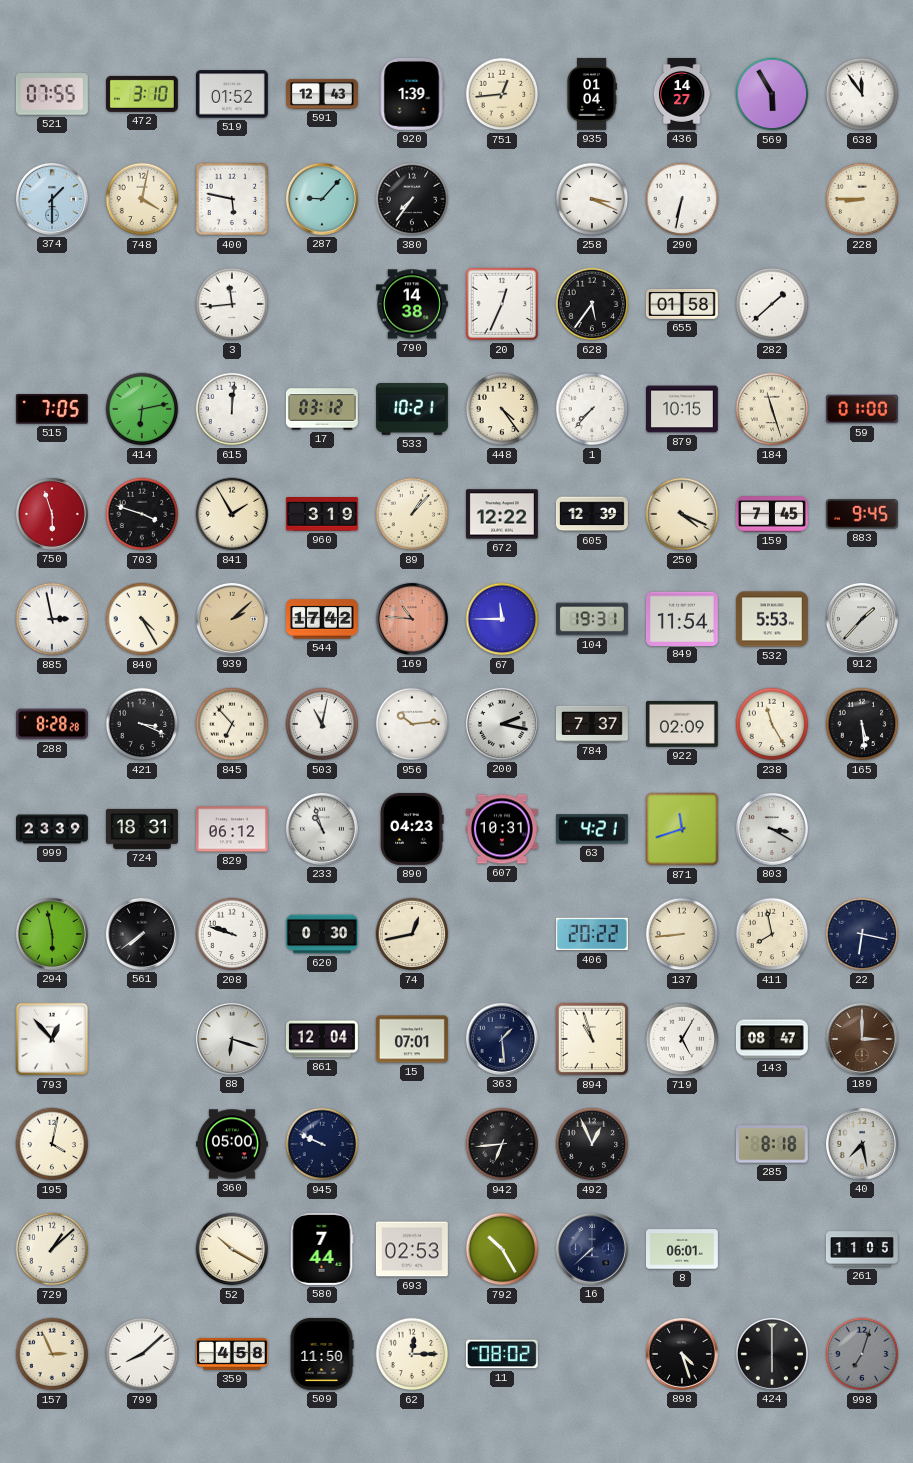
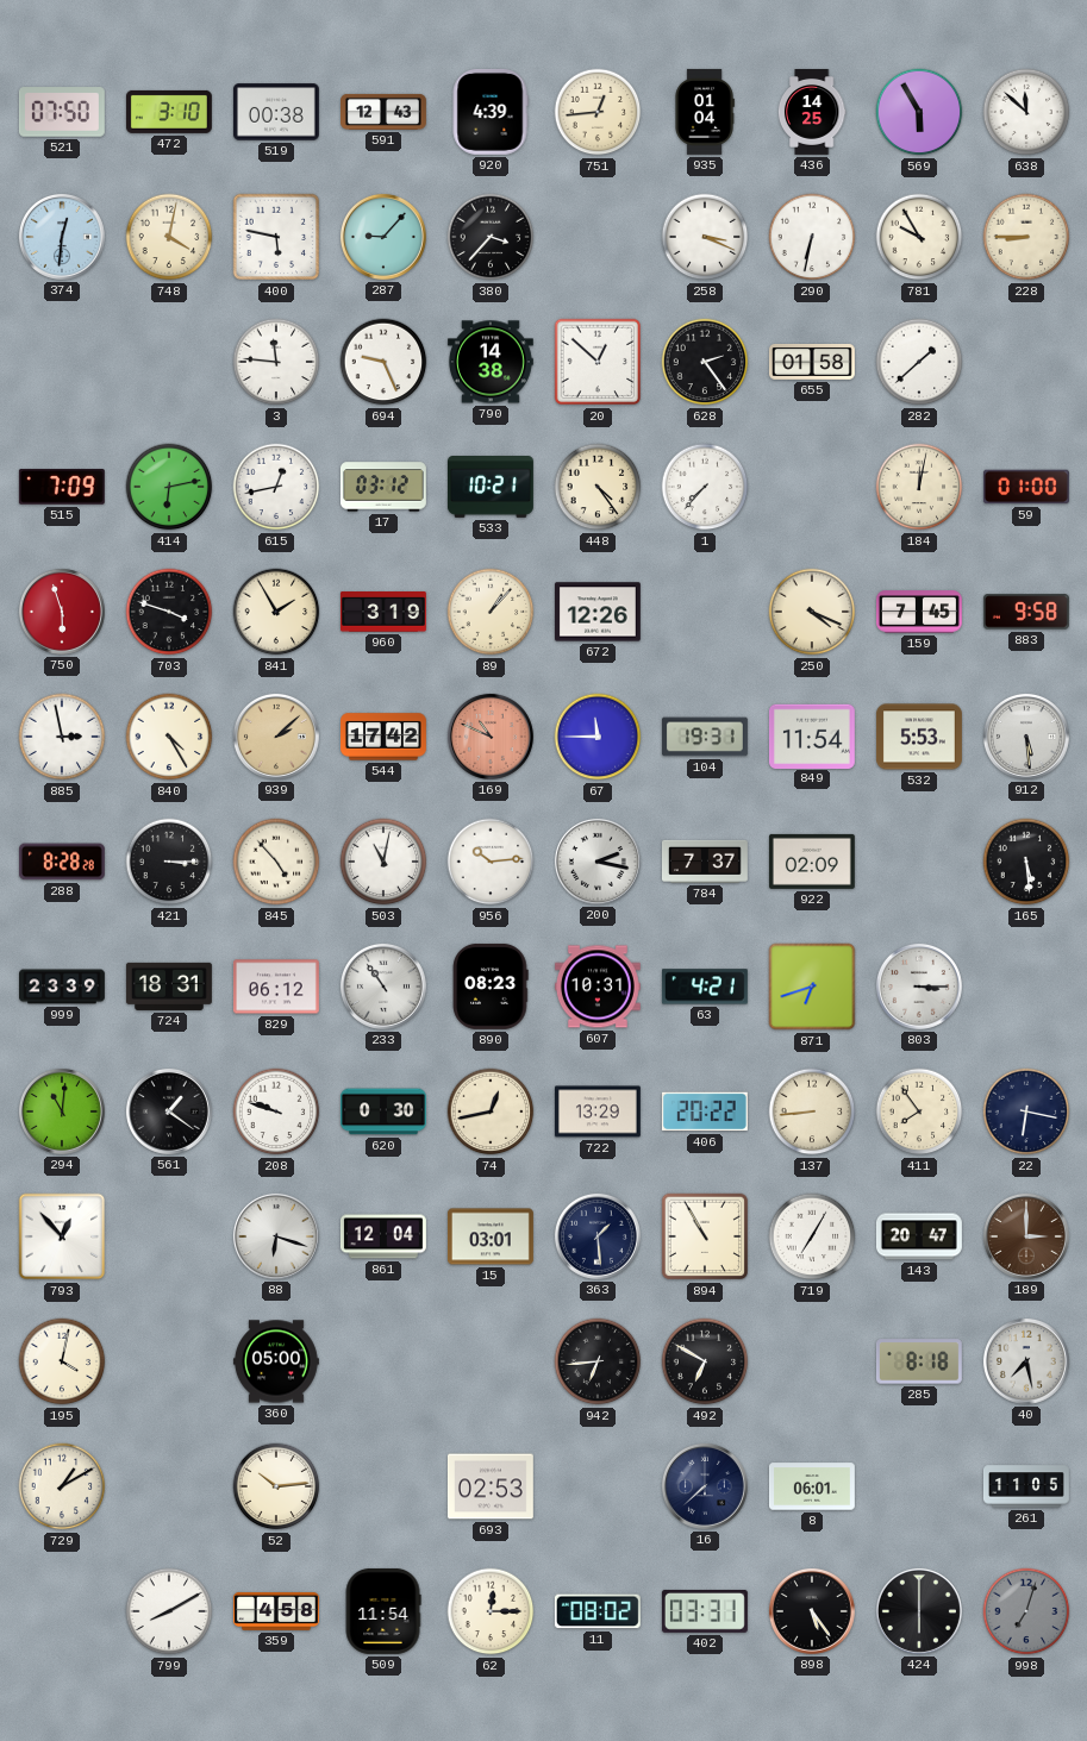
521: 07:55 -> 07:50
519: 01:52 -> 00:38
920: 1:39 -> 4:39
436: 14:27 -> 14:25
638: 11:54 -> 11:52
374: 1:30 -> 12:31
380: 7:36 -> 3:37
781: none -> 9:55
3: 11:44 -> 11:46
694: none -> 9:26
20: 12:34 -> 12:52
628: 5:36 -> 2:24
515: 7:05 -> 7:09
615: 12:01 -> 12:43
879: 10:15 -> none
184: 11:27 -> 12:02
672: 12:22 -> 12:26
605: 12:39 -> none
883: 9:45 -> 9:58
169: 10:46 -> 10:49
912: 1:37 -> 5:29
421: 3:19 -> 3:15
845: 6:53 -> 4:53
238: 11:25 -> none
233: 10:57 -> 10:54
890: 04:23 -> 08:23
871: 11:42 -> 6:42
803: 3:20 -> 3:15
294: 5:58 -> 11:01
561: 7:39 -> 1:21
722: none -> 13:29
411: 7:58 -> 7:54
15: 07:01 -> 03:01
894: 10:57 -> 10:55
719: 5:05 -> 7:05
143: 08:47 -> 20:47
945: 9:49 -> none
492: 12:56 -> 6:50
729: 1:08 -> 1:10
52: 10:20 -> 10:14
580: 7:44 -> none
792: 10:25 -> none
157: 2:56 -> none
799: 8:08 -> 8:10
509: 11:50 -> 11:54
402: none -> 03:31
898: 4:27 -> 5:24
